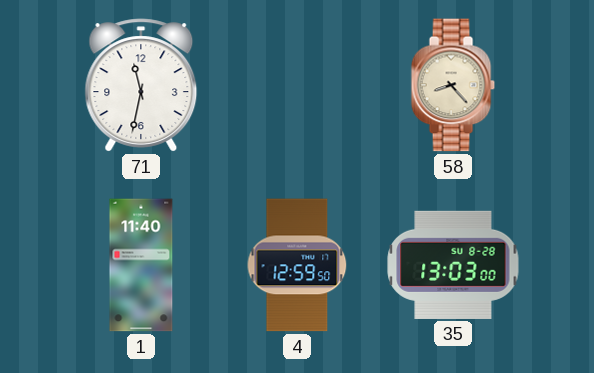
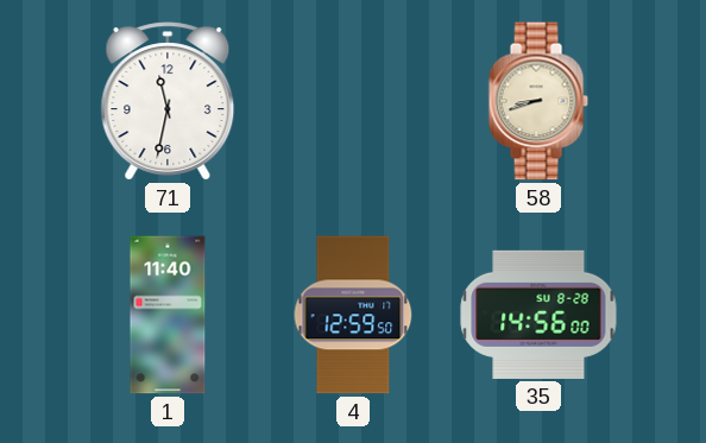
58: 8:23 -> 8:42
35: 13:03 -> 14:56
